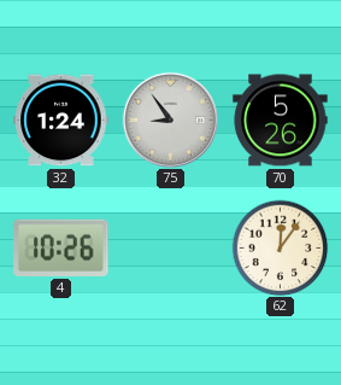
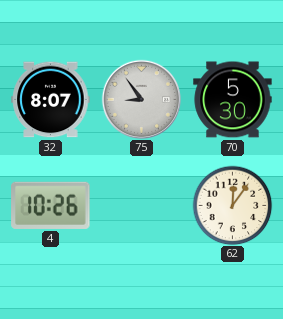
32: 1:24 -> 8:07
70: 5:26 -> 5:30
